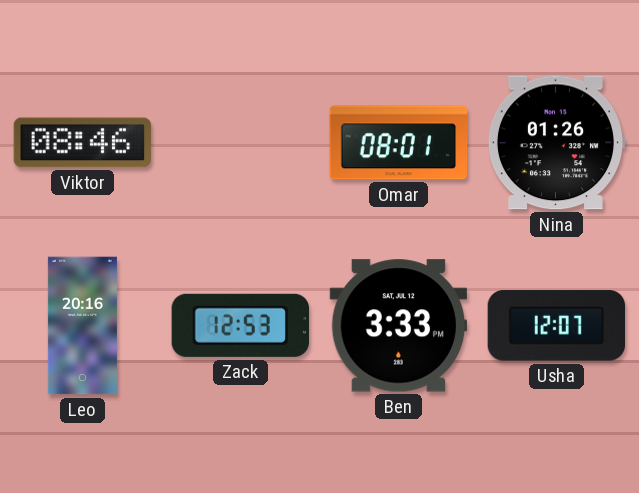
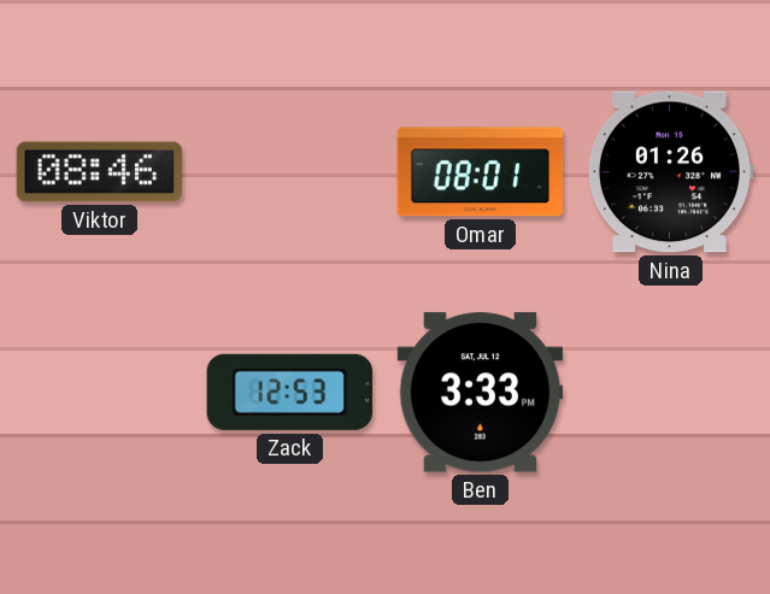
Leo: 20:16 -> none
Usha: 12:07 -> none
